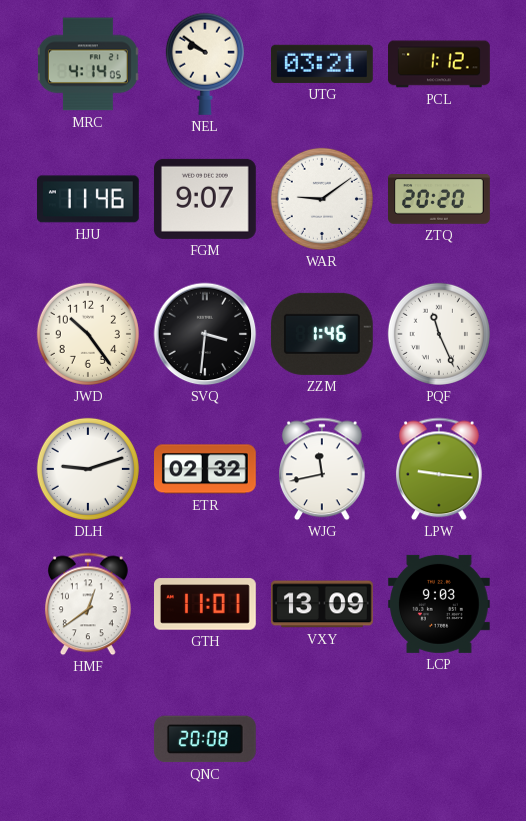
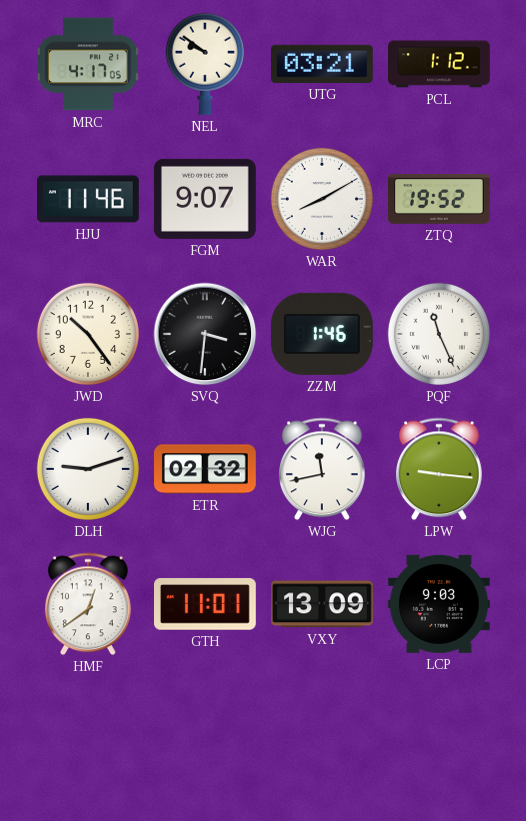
MRC: 4:14 -> 4:17
WAR: 9:09 -> 8:10
ZTQ: 20:20 -> 19:52
QNC: 20:08 -> none
